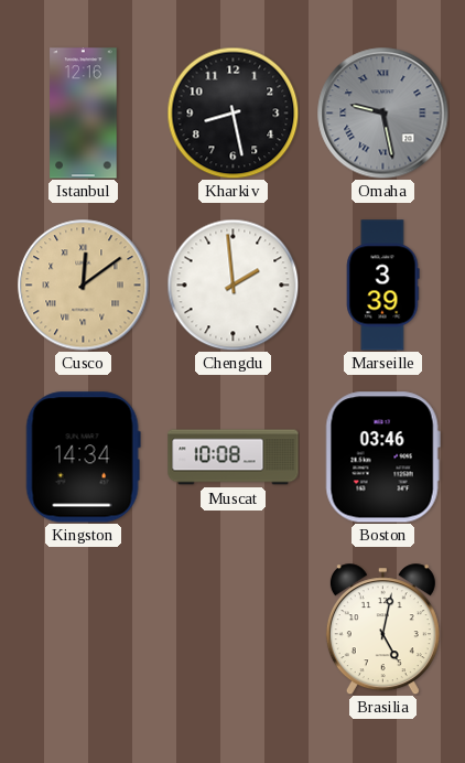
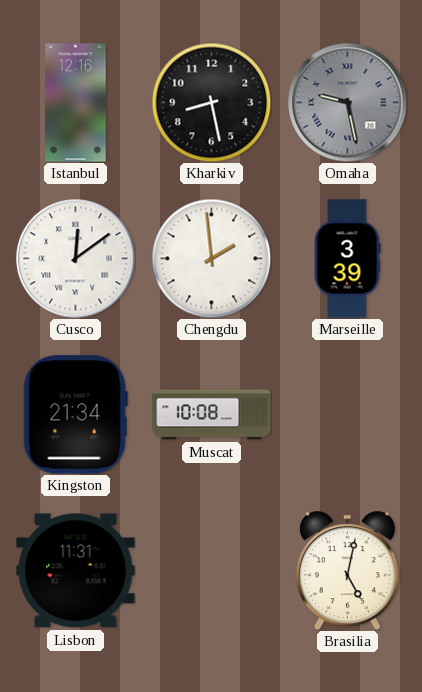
Cusco dial: champagne -> white
Kingston: 14:34 -> 21:34
Boston: 03:46 -> none
Lisbon: none -> 11:31
